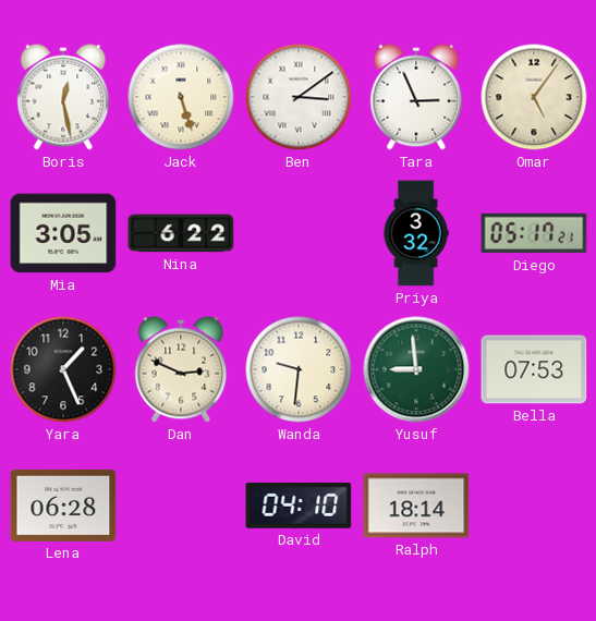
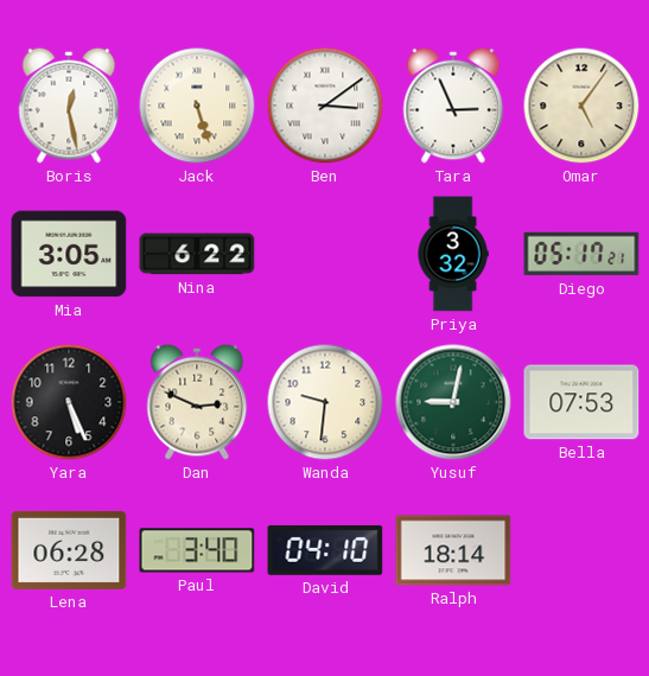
Yara: 1:26 -> 5:26
Yusuf: 8:59 -> 9:02
Paul: none -> 3:40
